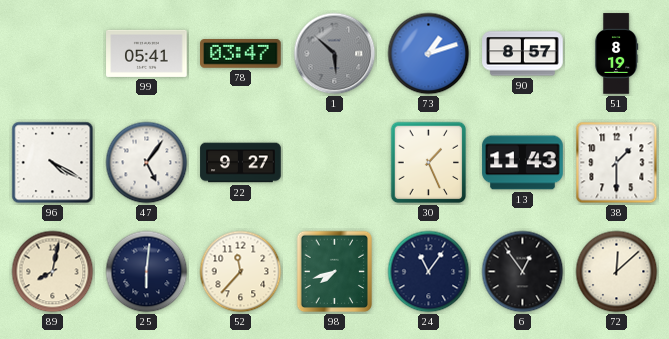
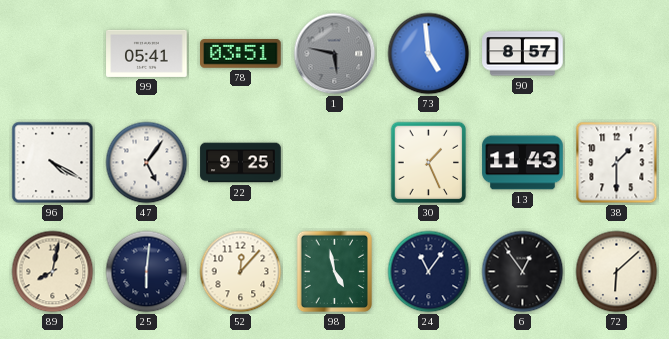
78: 03:47 -> 03:51
1: 5:52 -> 5:47
73: 1:12 -> 4:59
51: 8:19 -> none
22: 9:27 -> 9:25
52: 11:37 -> 12:07
98: 7:42 -> 4:58
72: 12:08 -> 6:08
